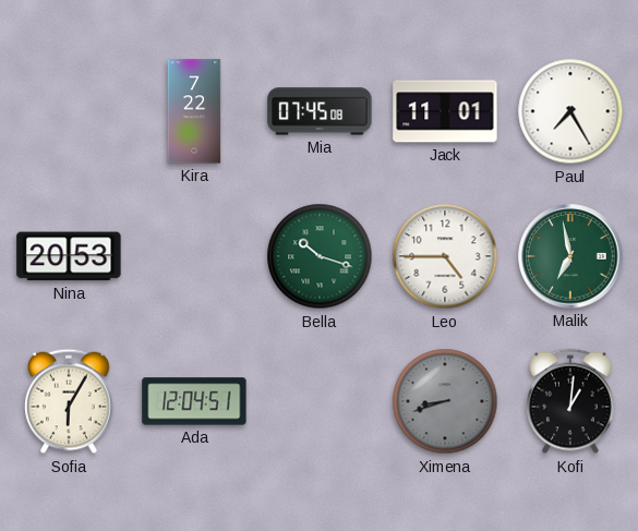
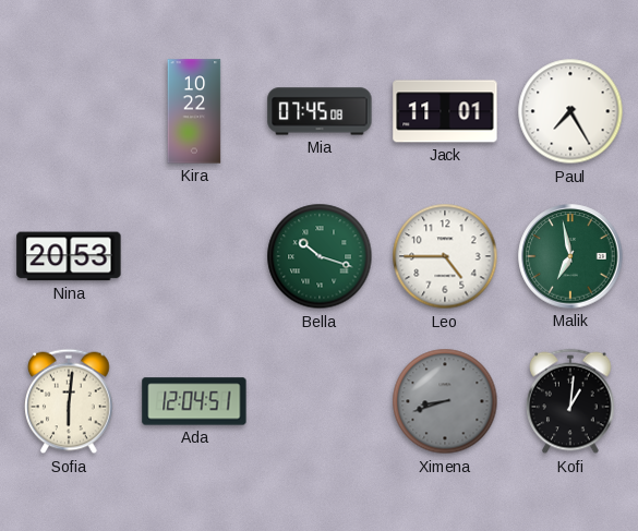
Kira: 7:22 -> 10:22
Sofia: 6:05 -> 6:01
